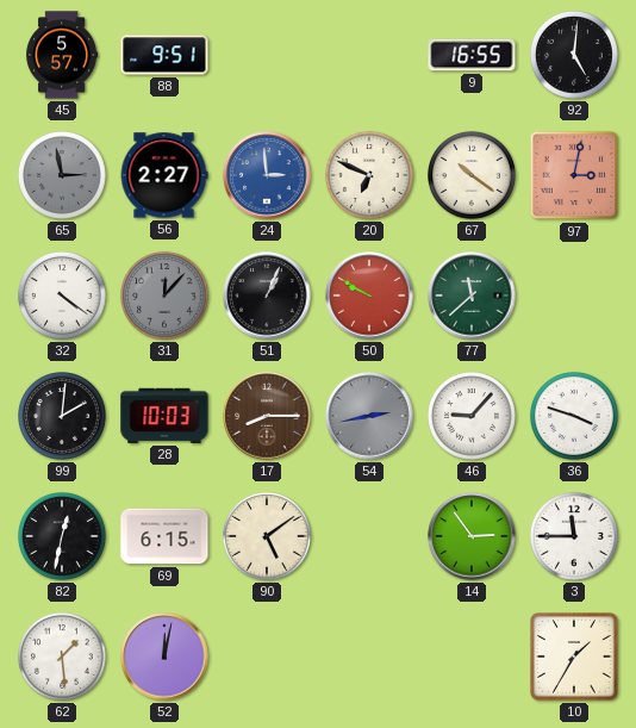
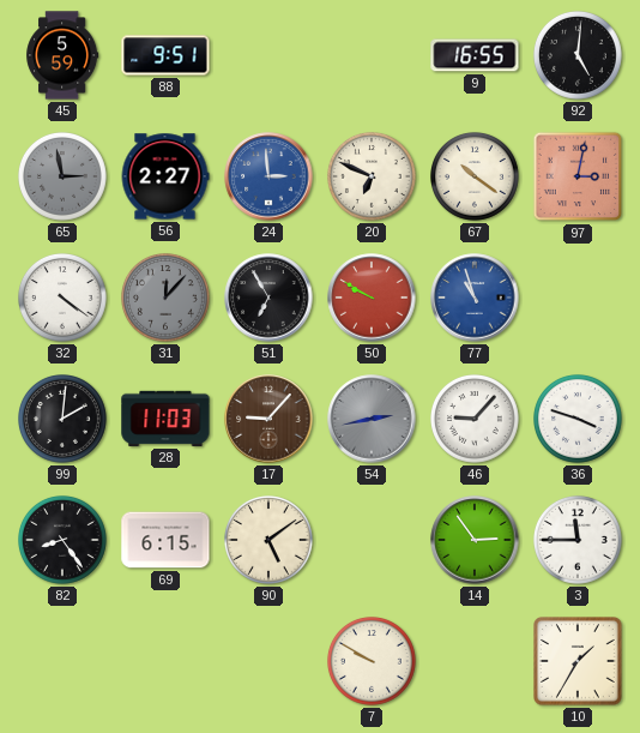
45: 5:57 -> 5:59
51: 1:04 -> 6:55
77: 11:38 -> 10:57
77 dial: green -> blue
28: 10:03 -> 11:03
17: 8:15 -> 9:07
82: 12:32 -> 8:24
62: 1:29 -> none
52: 12:02 -> none
7: none -> 9:50
